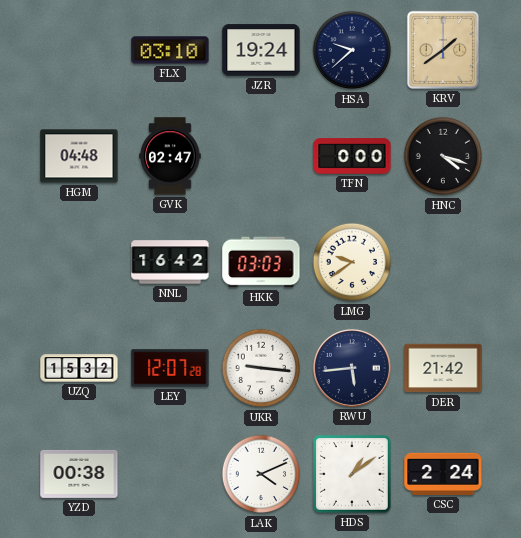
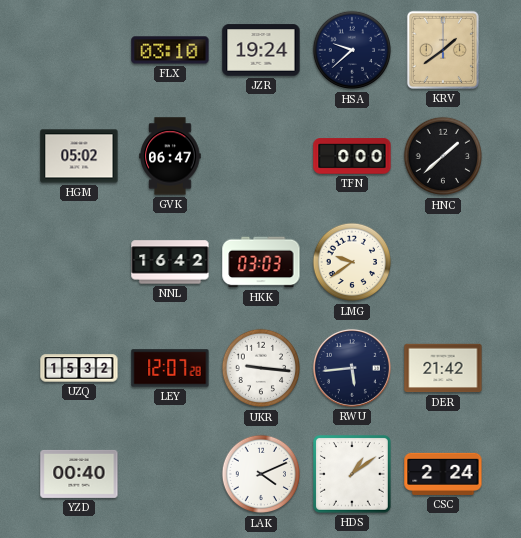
HGM: 04:48 -> 05:02
GVK: 02:47 -> 06:47
HNC: 4:18 -> 1:38
YZD: 00:38 -> 00:40
